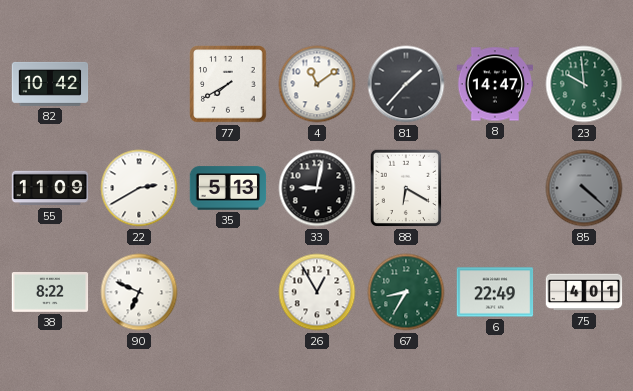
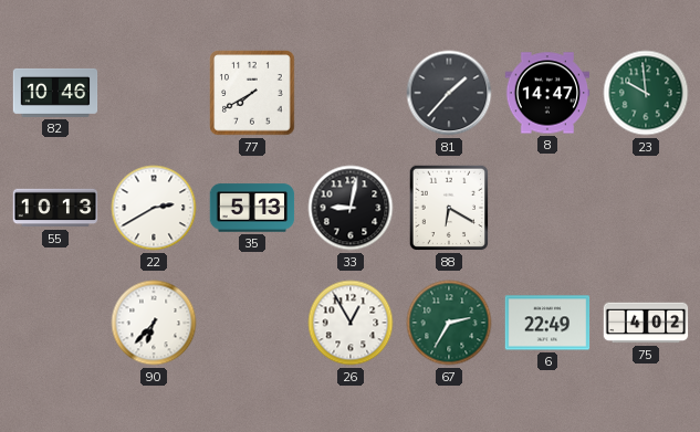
82: 10:42 -> 10:46
4: 11:09 -> none
55: 11:09 -> 10:13
85: 4:22 -> none
38: 8:22 -> none
90: 6:49 -> 6:37
67: 8:35 -> 2:35
75: 4:01 -> 4:02
